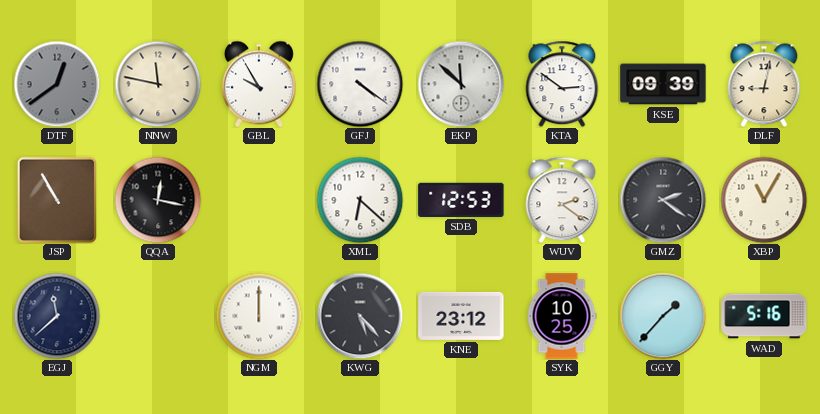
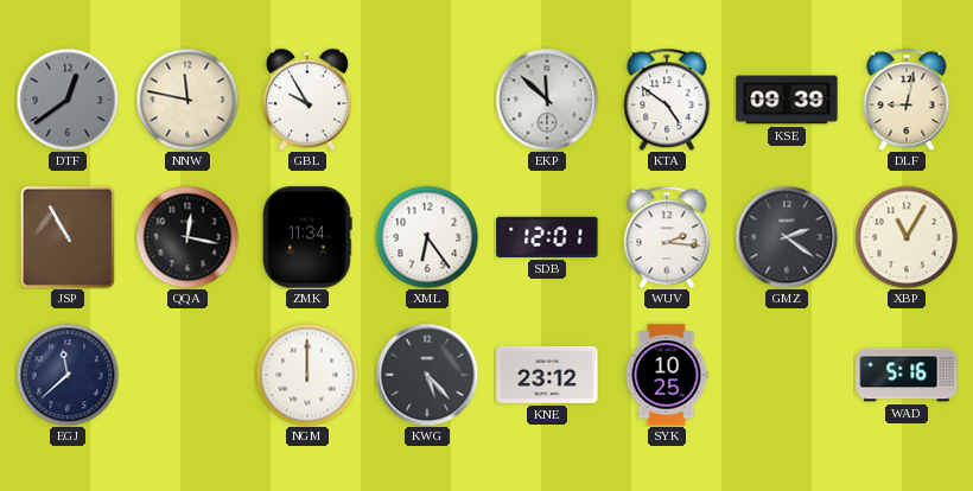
GFJ: 4:21 -> none
KTA: 2:51 -> 4:51
ZMK: none -> 11:34
XML: 6:22 -> 6:24
SDB: 12:53 -> 12:01
WUV: 2:21 -> 2:16
GGY: 1:37 -> none
